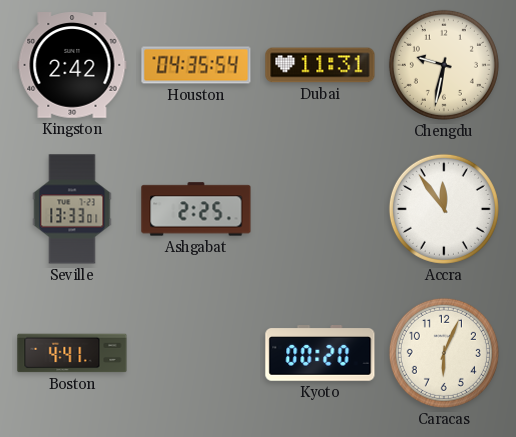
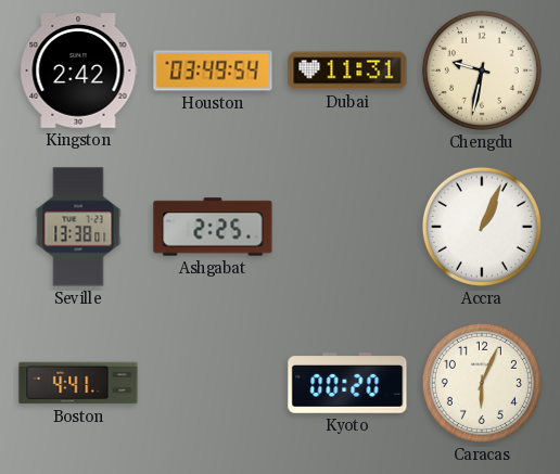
Houston: 04:35 -> 03:49
Seville: 13:33 -> 13:38
Accra: 11:54 -> 1:04
